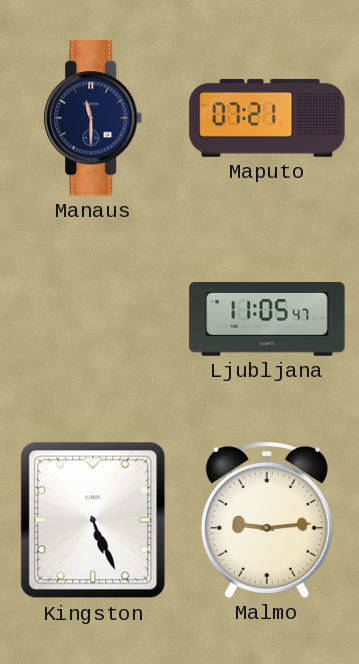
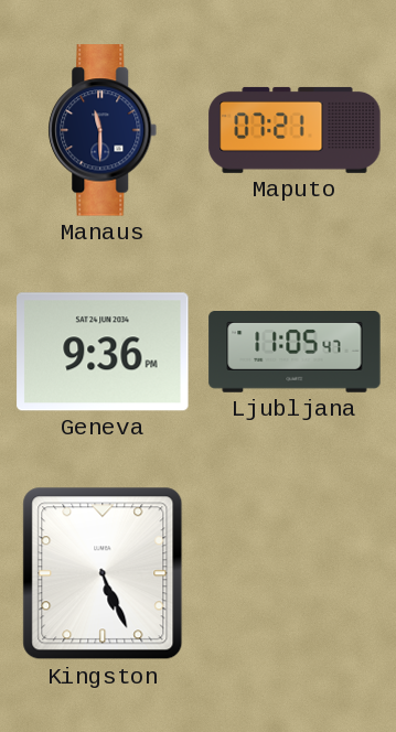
Geneva: none -> 9:36
Malmo: 9:14 -> none
